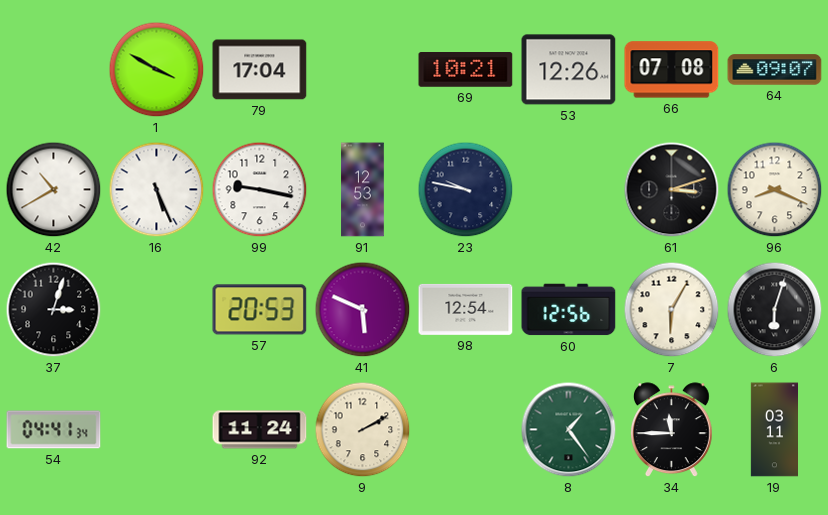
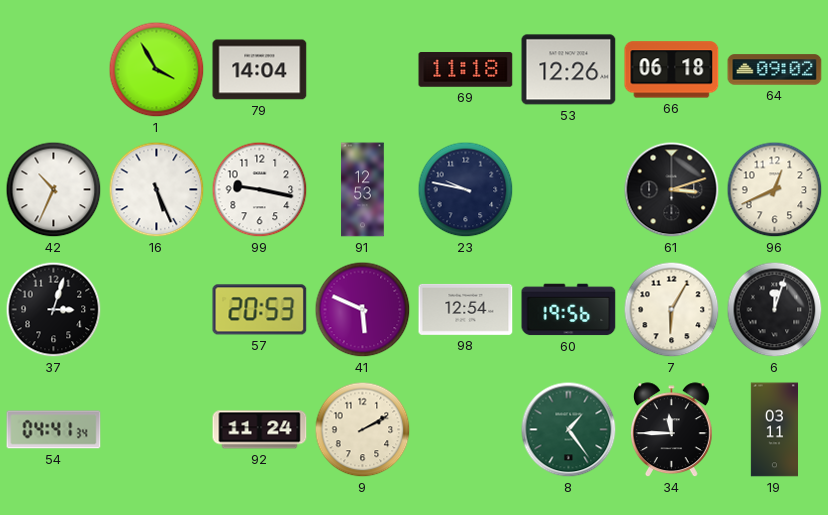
1: 3:50 -> 3:55
79: 17:04 -> 14:04
69: 10:21 -> 11:18
66: 07:08 -> 06:18
64: 09:07 -> 09:02
42: 10:40 -> 10:34
96: 8:19 -> 12:41
60: 12:56 -> 19:56
6: 6:03 -> 12:03
